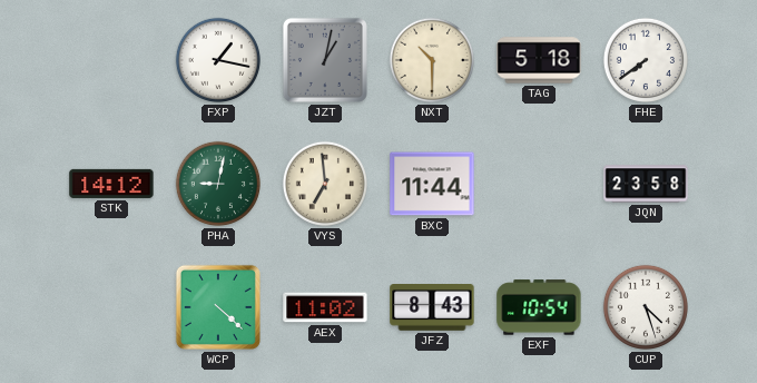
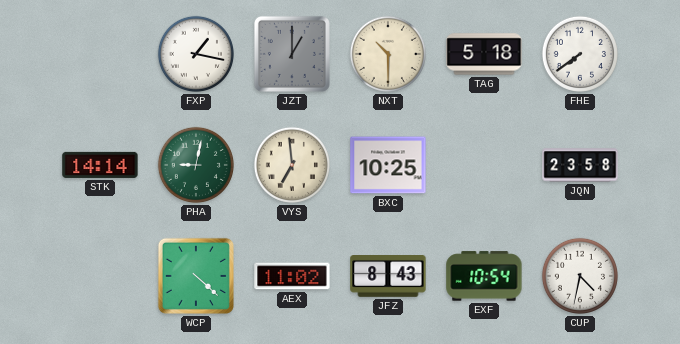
JZT: 1:02 -> 1:00
STK: 14:12 -> 14:14
BXC: 11:44 -> 10:25
CUP: 4:27 -> 4:32
